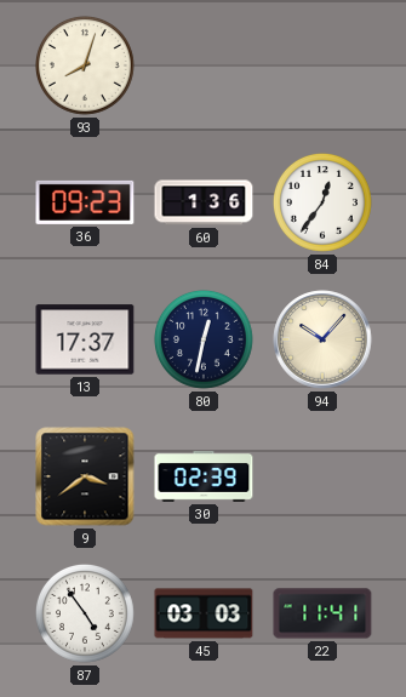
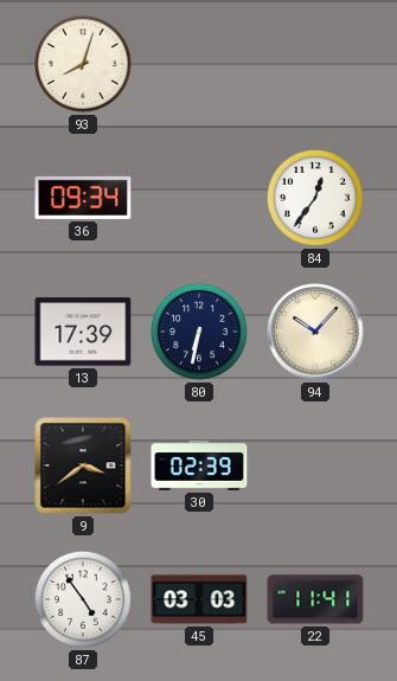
36: 09:23 -> 09:34
60: 1:36 -> none
13: 17:37 -> 17:39
80: 12:32 -> 6:32
